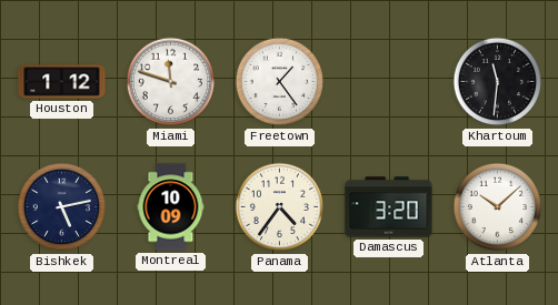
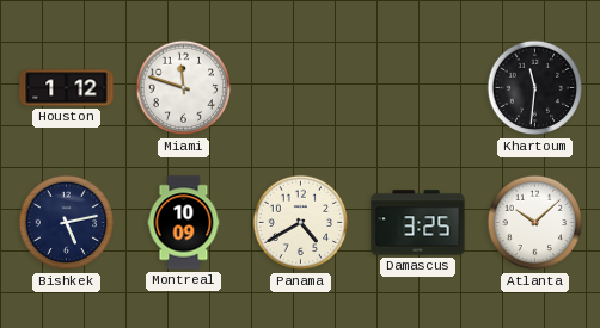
Freetown: 1:24 -> none
Panama: 4:36 -> 4:40
Damascus: 3:20 -> 3:25
